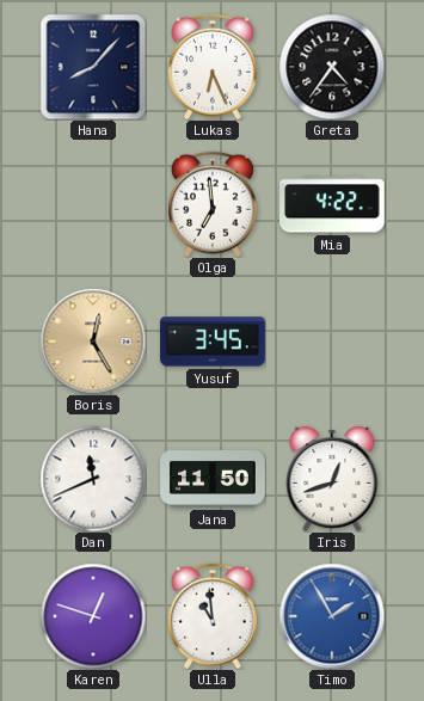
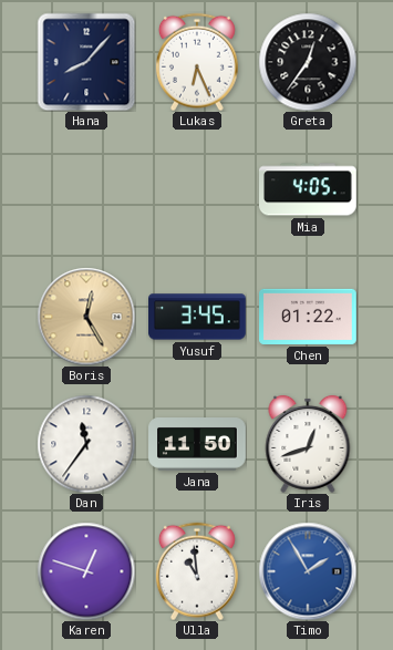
Greta: 4:36 -> 12:36
Olga: 6:59 -> none
Mia: 4:22 -> 4:05
Chen: none -> 01:22
Dan: 11:41 -> 11:36
